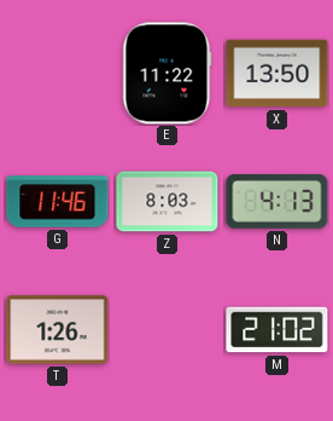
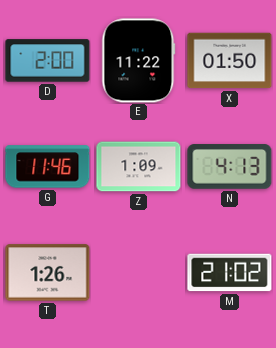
D: none -> 2:00
X: 13:50 -> 01:50
Z: 8:03 -> 1:09
